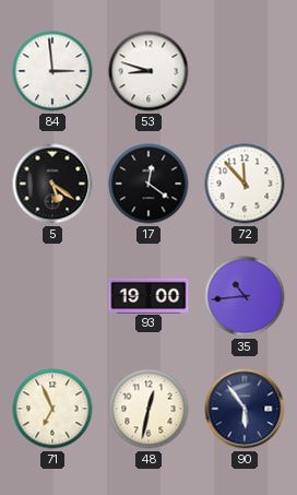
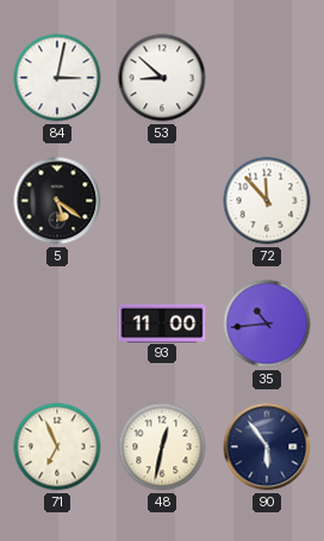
84: 2:59 -> 3:02
53: 8:48 -> 8:52
17: 12:21 -> none
93: 19:00 -> 11:00
